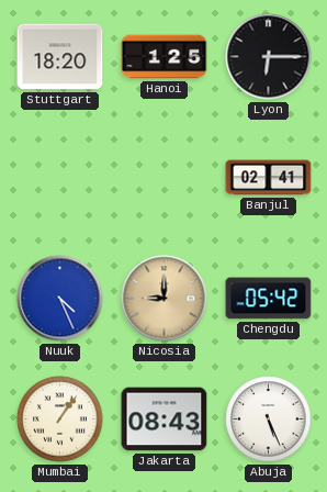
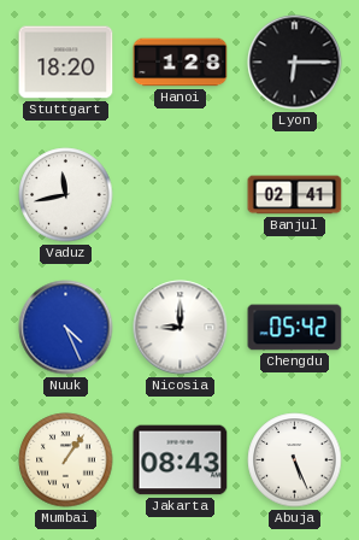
Hanoi: 1:25 -> 1:28
Vaduz: none -> 11:43
Nicosia dial: champagne -> white
